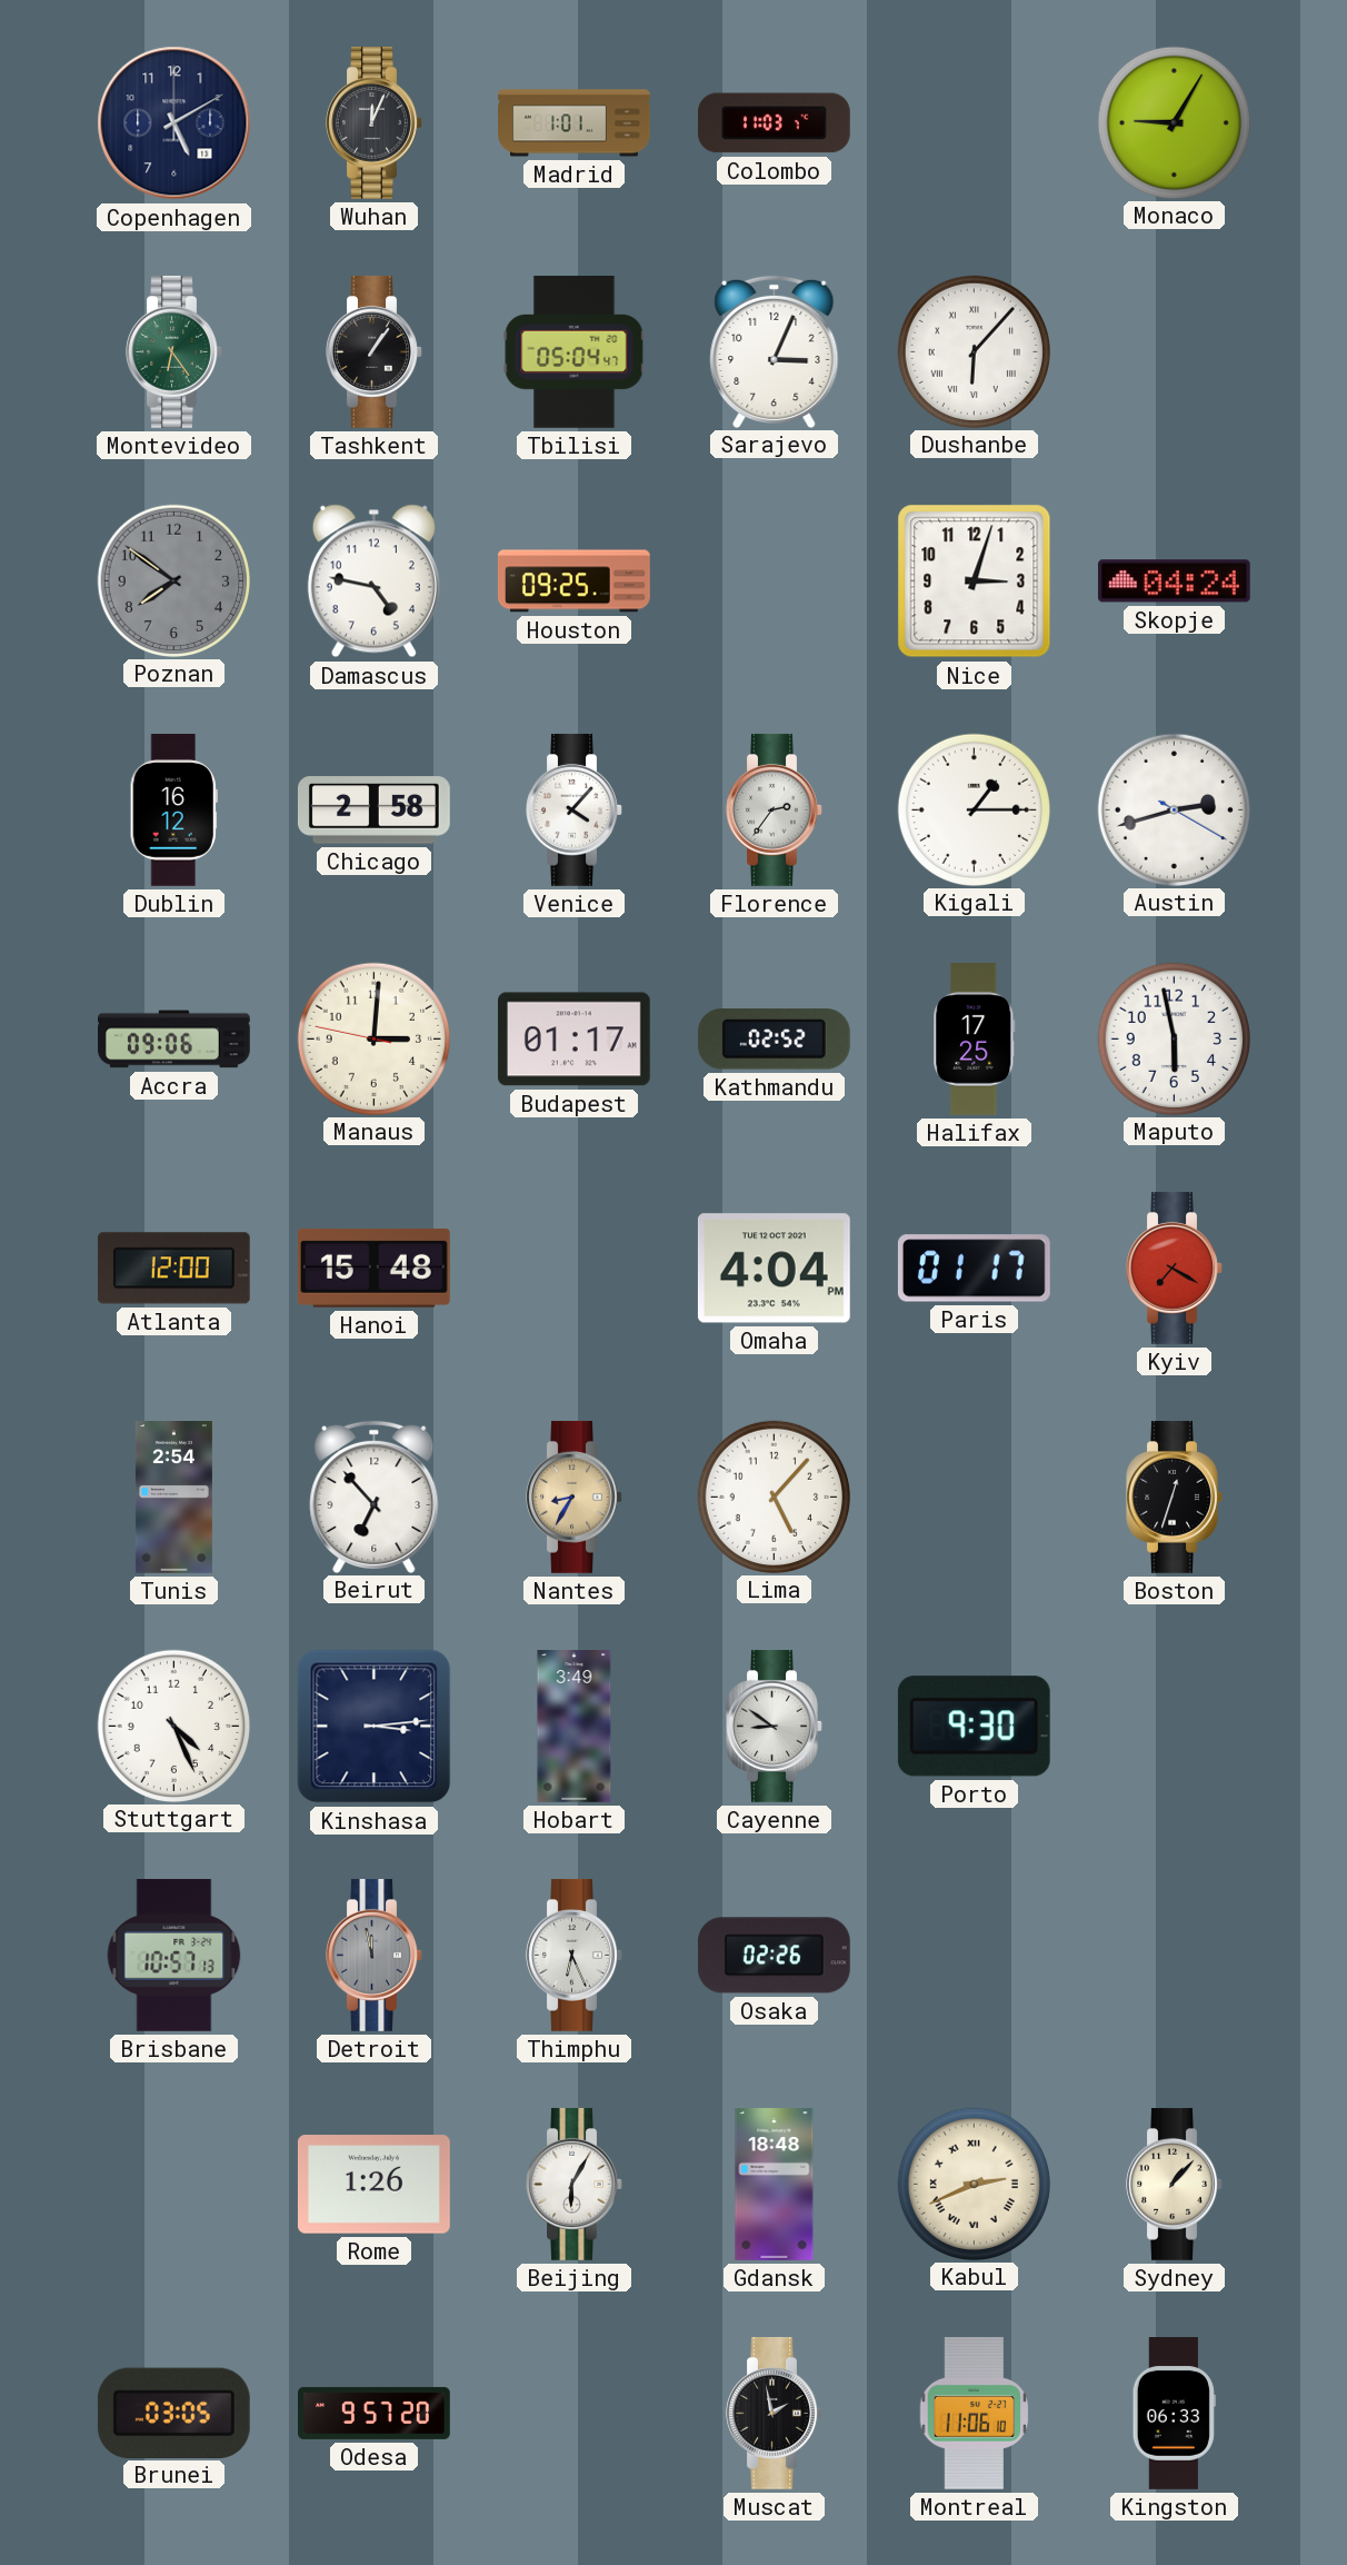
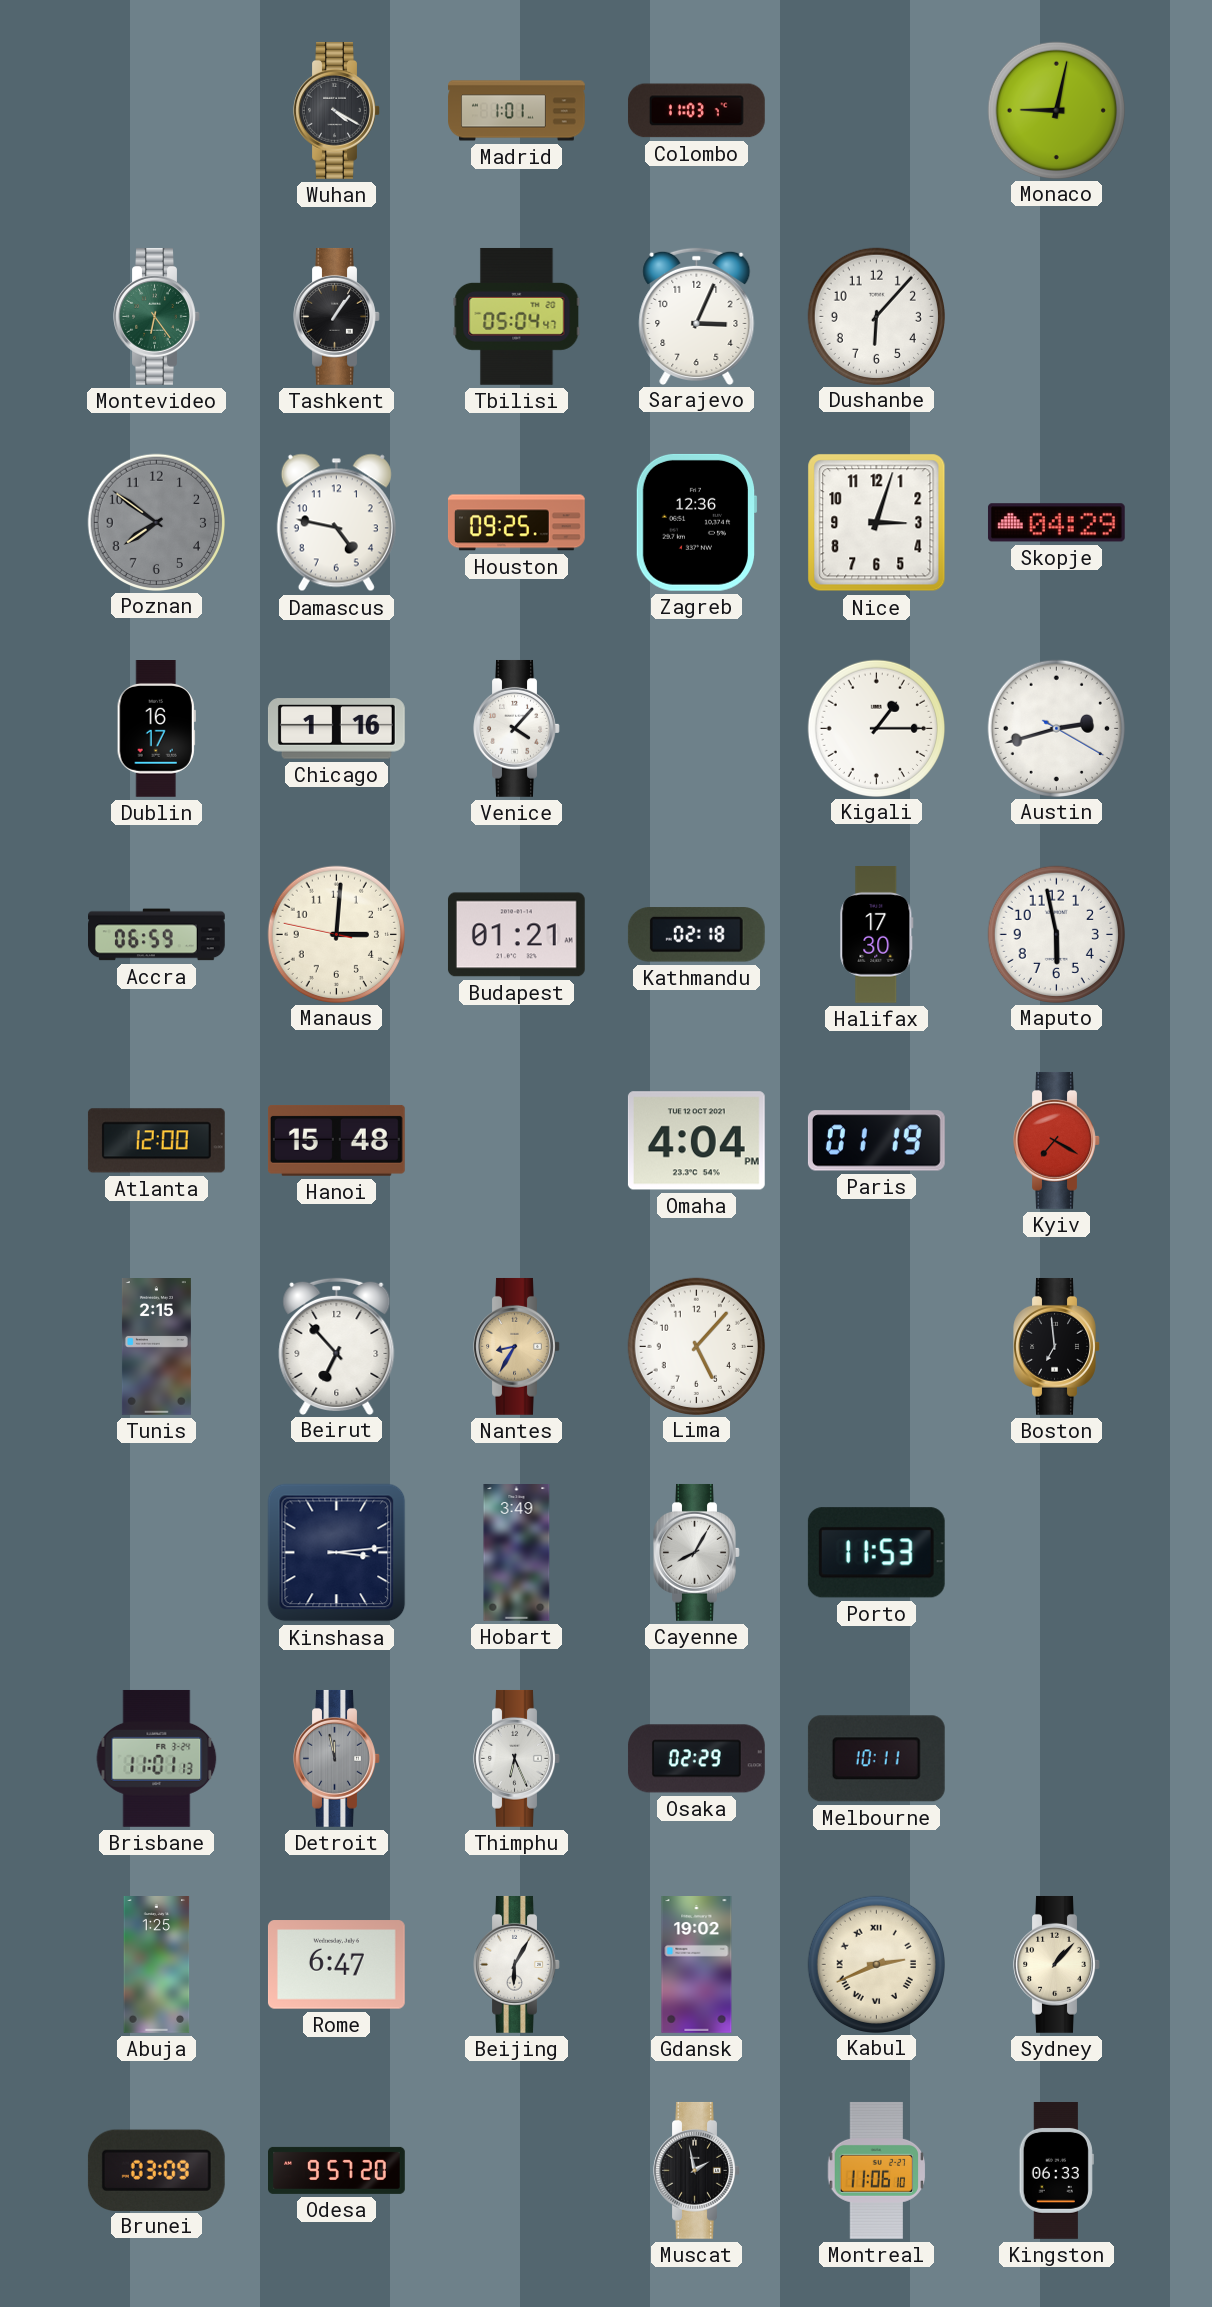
Copenhagen: 5:10 -> none
Wuhan: 12:04 -> 4:20
Monaco: 9:05 -> 9:02
Dushanbe numerals: Roman -> Arabic
Zagreb: none -> 12:36
Skopje: 04:24 -> 04:29
Dublin: 16:12 -> 16:17
Chicago: 2:58 -> 1:16
Florence: 2:36 -> none
Accra: 09:06 -> 06:59
Budapest: 01:17 -> 01:21
Kathmandu: 02:52 -> 02:18
Halifax: 17:25 -> 17:30
Paris: 01:17 -> 01:19
Tunis: 2:54 -> 2:15
Boston: 12:33 -> 6:59
Stuttgart: 4:26 -> none
Cayenne: 8:51 -> 8:05
Porto: 9:30 -> 11:53
Brisbane: 10:57 -> 11:01
Osaka: 02:26 -> 02:29
Melbourne: none -> 10:11
Abuja: none -> 1:25
Rome: 1:26 -> 6:47
Gdansk: 18:48 -> 19:02
Brunei: 03:05 -> 03:09
